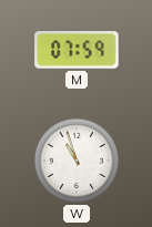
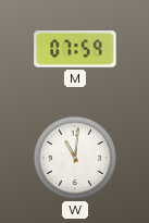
W: 10:57 -> 11:01
